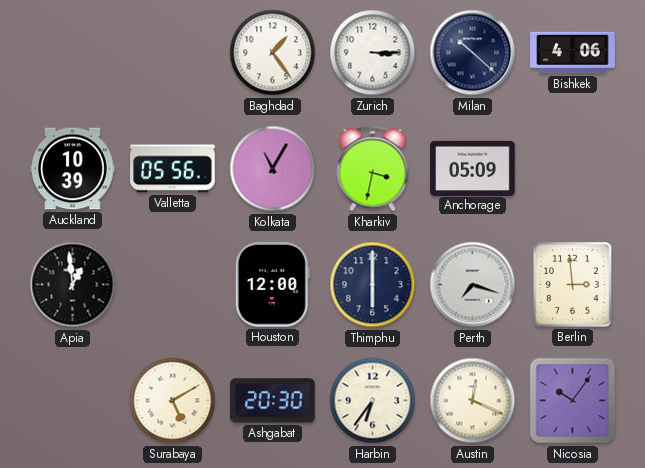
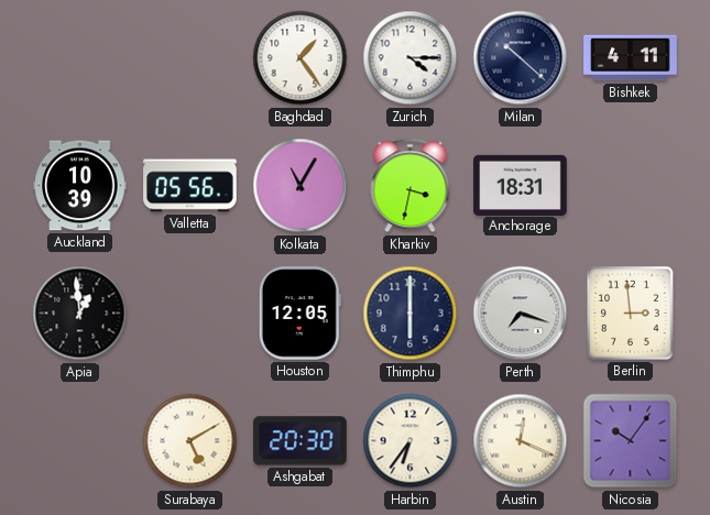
Zurich: 3:15 -> 4:15
Bishkek: 4:06 -> 4:11
Anchorage: 05:09 -> 18:31
Houston: 12:00 -> 12:05
